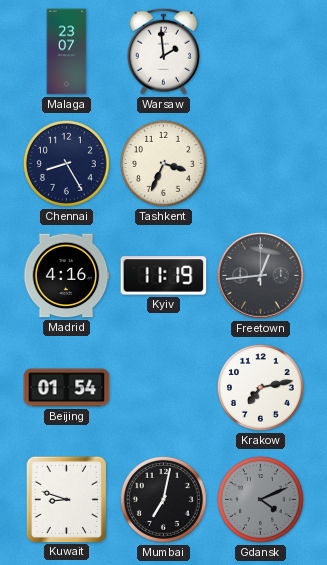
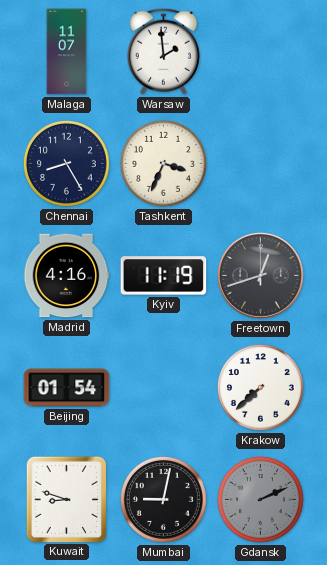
Malaga: 23:07 -> 11:07
Freetown: 12:44 -> 12:42
Krakow: 7:13 -> 7:38
Mumbai: 7:02 -> 9:02
Gdansk: 4:11 -> 2:11
